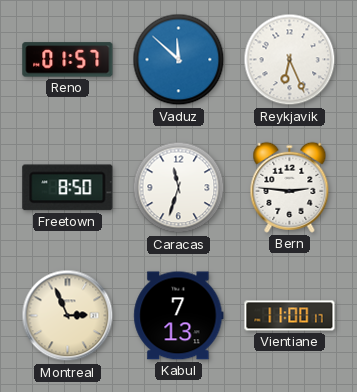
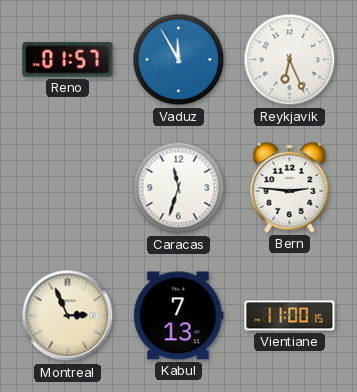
Vaduz: 11:52 -> 11:55
Freetown: 8:50 -> none
Vientiane: 11:00:17 -> 11:00:15
